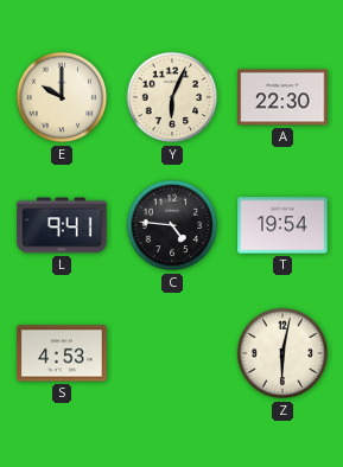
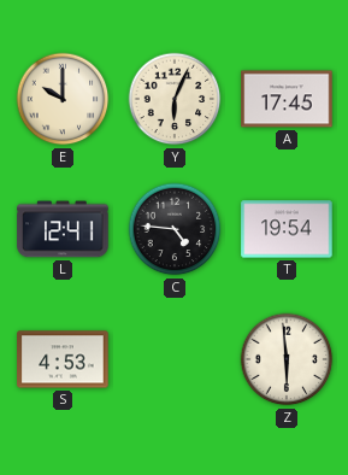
A: 22:30 -> 17:45
L: 9:41 -> 12:41
Z: 6:02 -> 5:59
